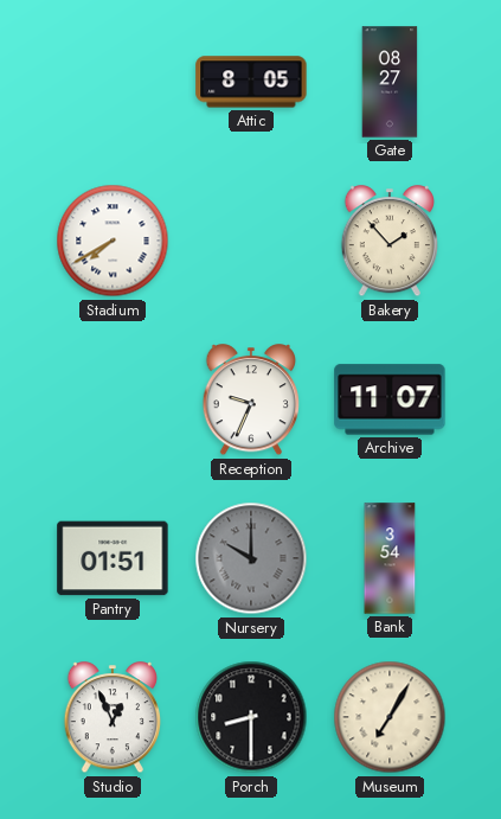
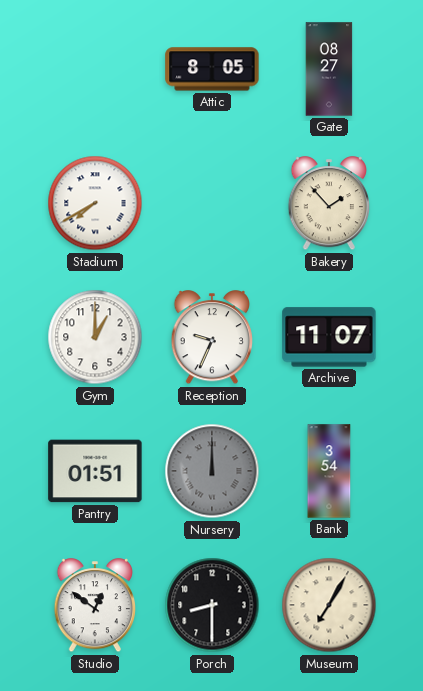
Gym: none -> 1:00
Nursery: 10:00 -> 12:00
Studio: 12:56 -> 12:51
